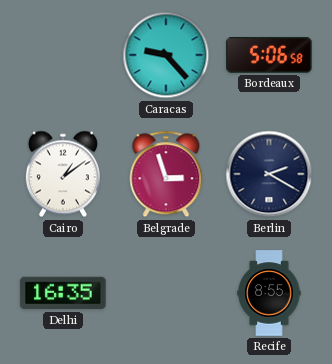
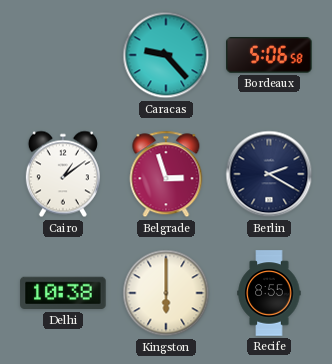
Delhi: 16:35 -> 10:38
Kingston: none -> 6:00
